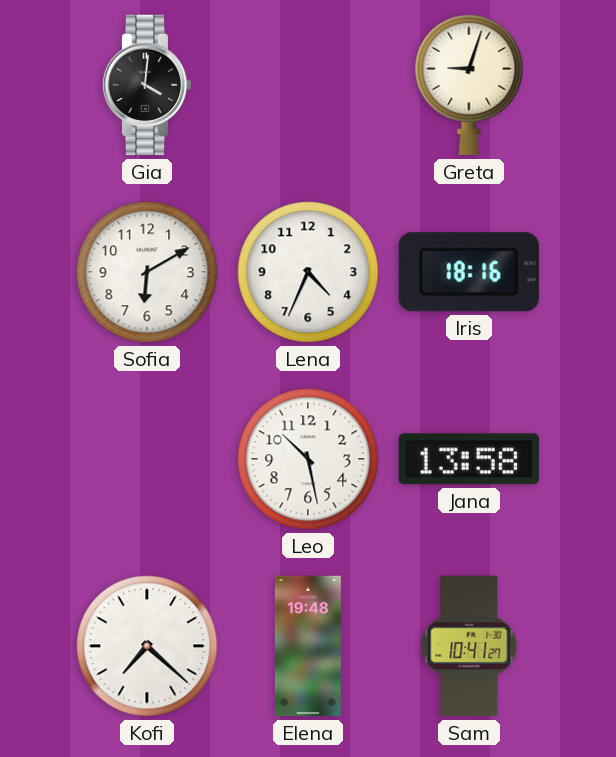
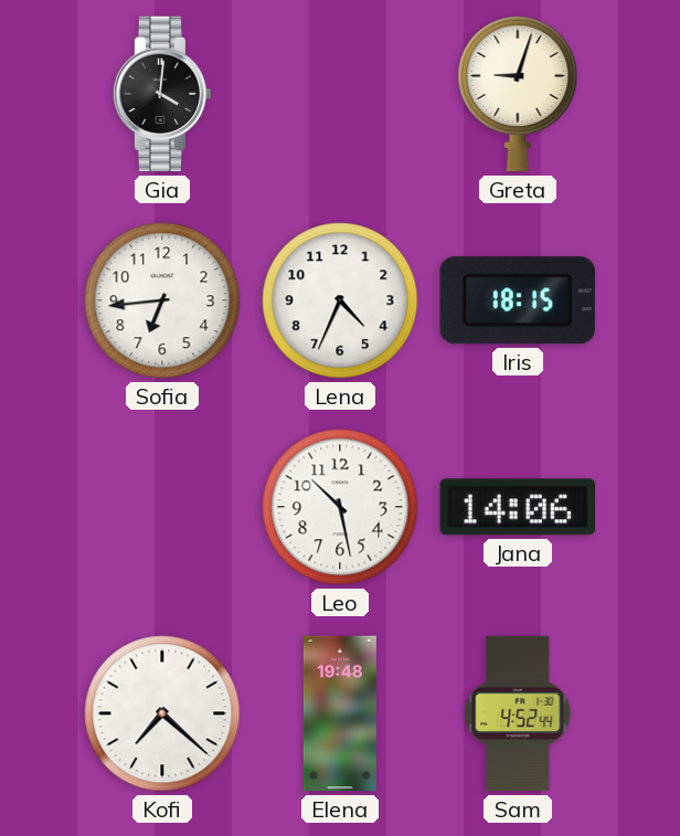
Sofia: 6:10 -> 6:44
Iris: 18:16 -> 18:15
Jana: 13:58 -> 14:06
Sam: 10:41 -> 4:52
